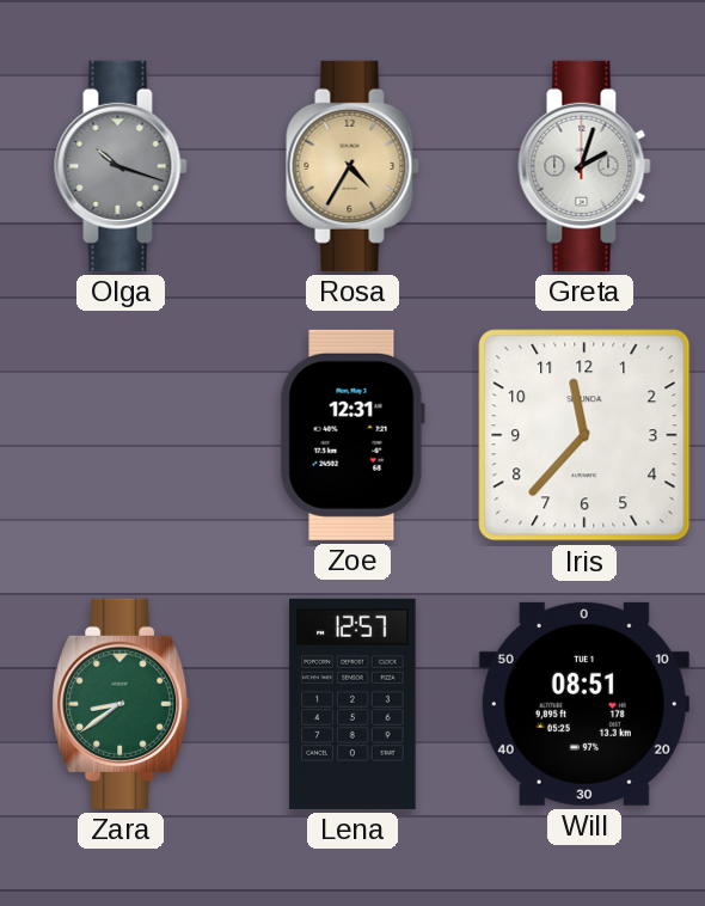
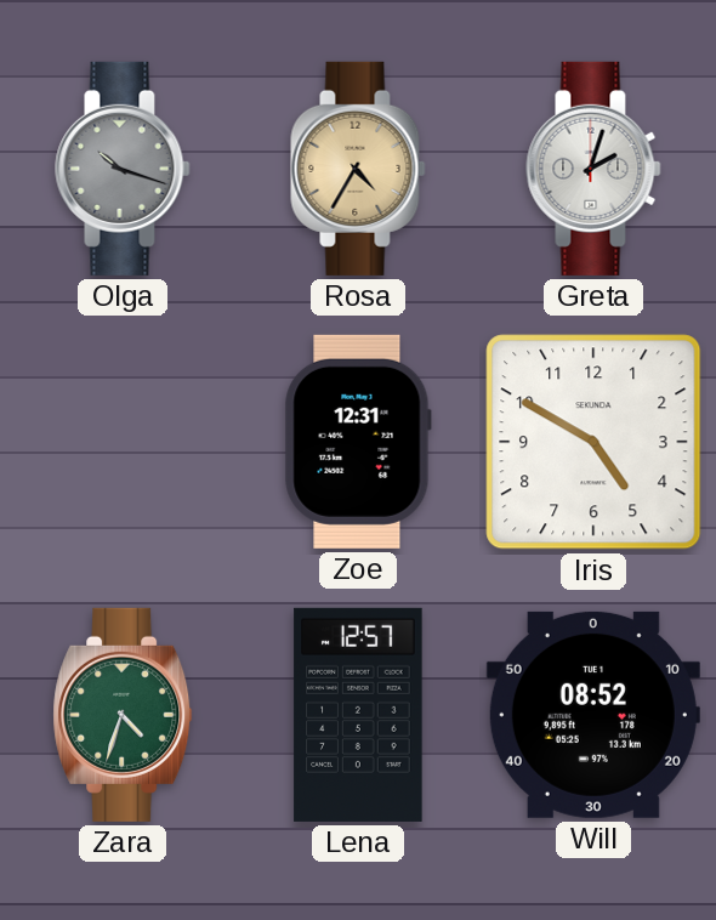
Iris: 11:37 -> 4:50
Zara: 8:39 -> 4:33
Will: 08:51 -> 08:52
